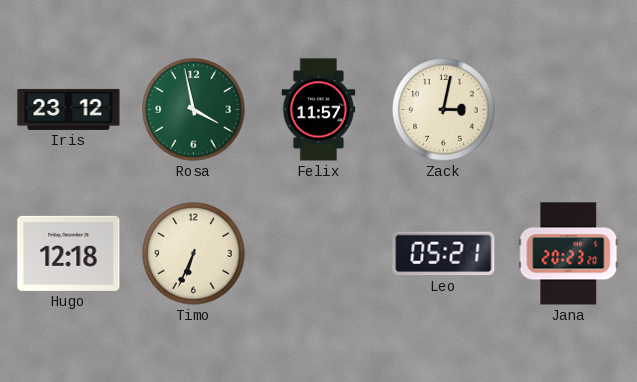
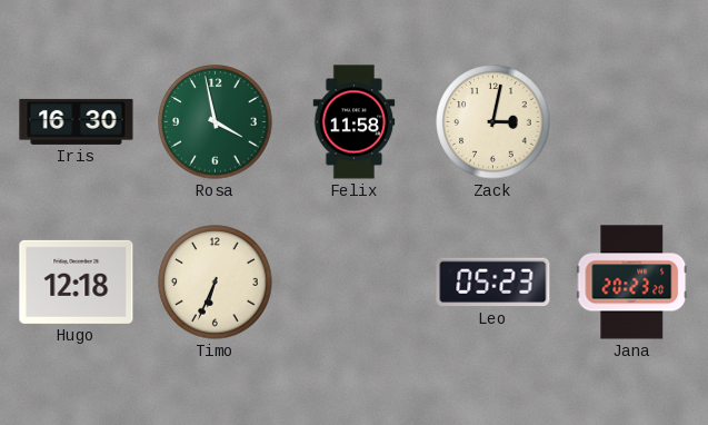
Iris: 23:12 -> 16:30
Felix: 11:57 -> 11:58
Leo: 05:21 -> 05:23
